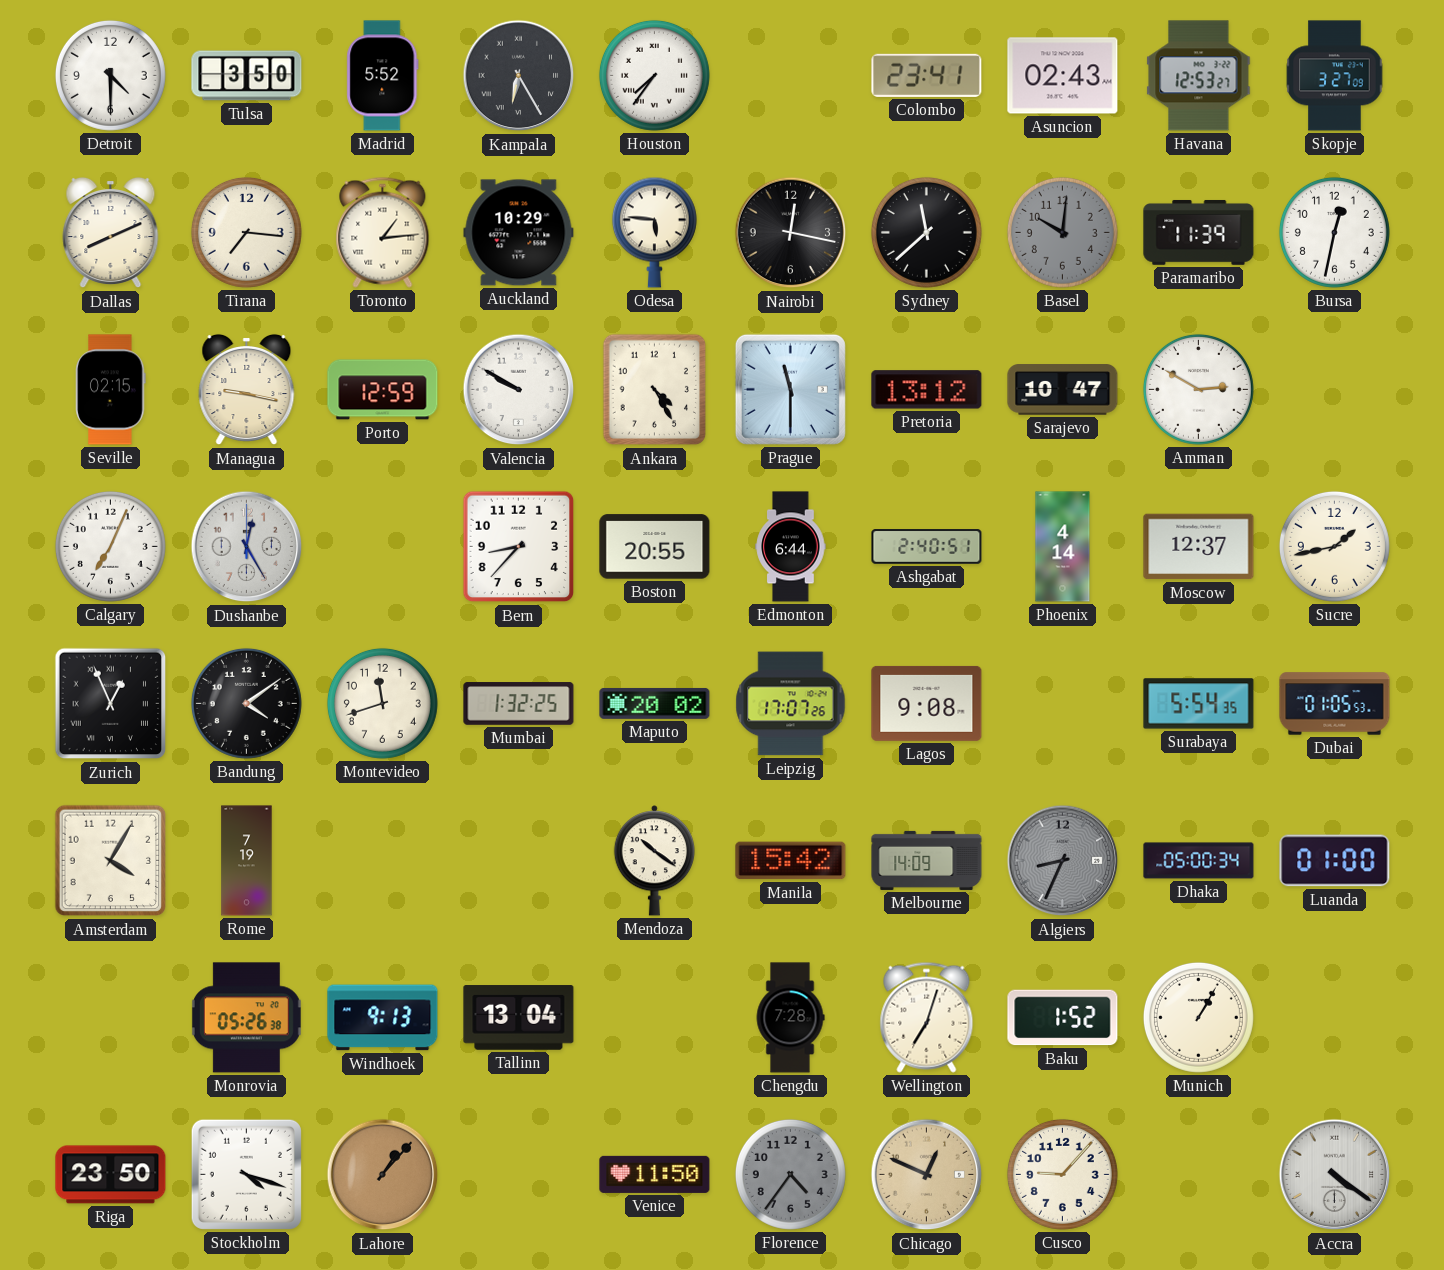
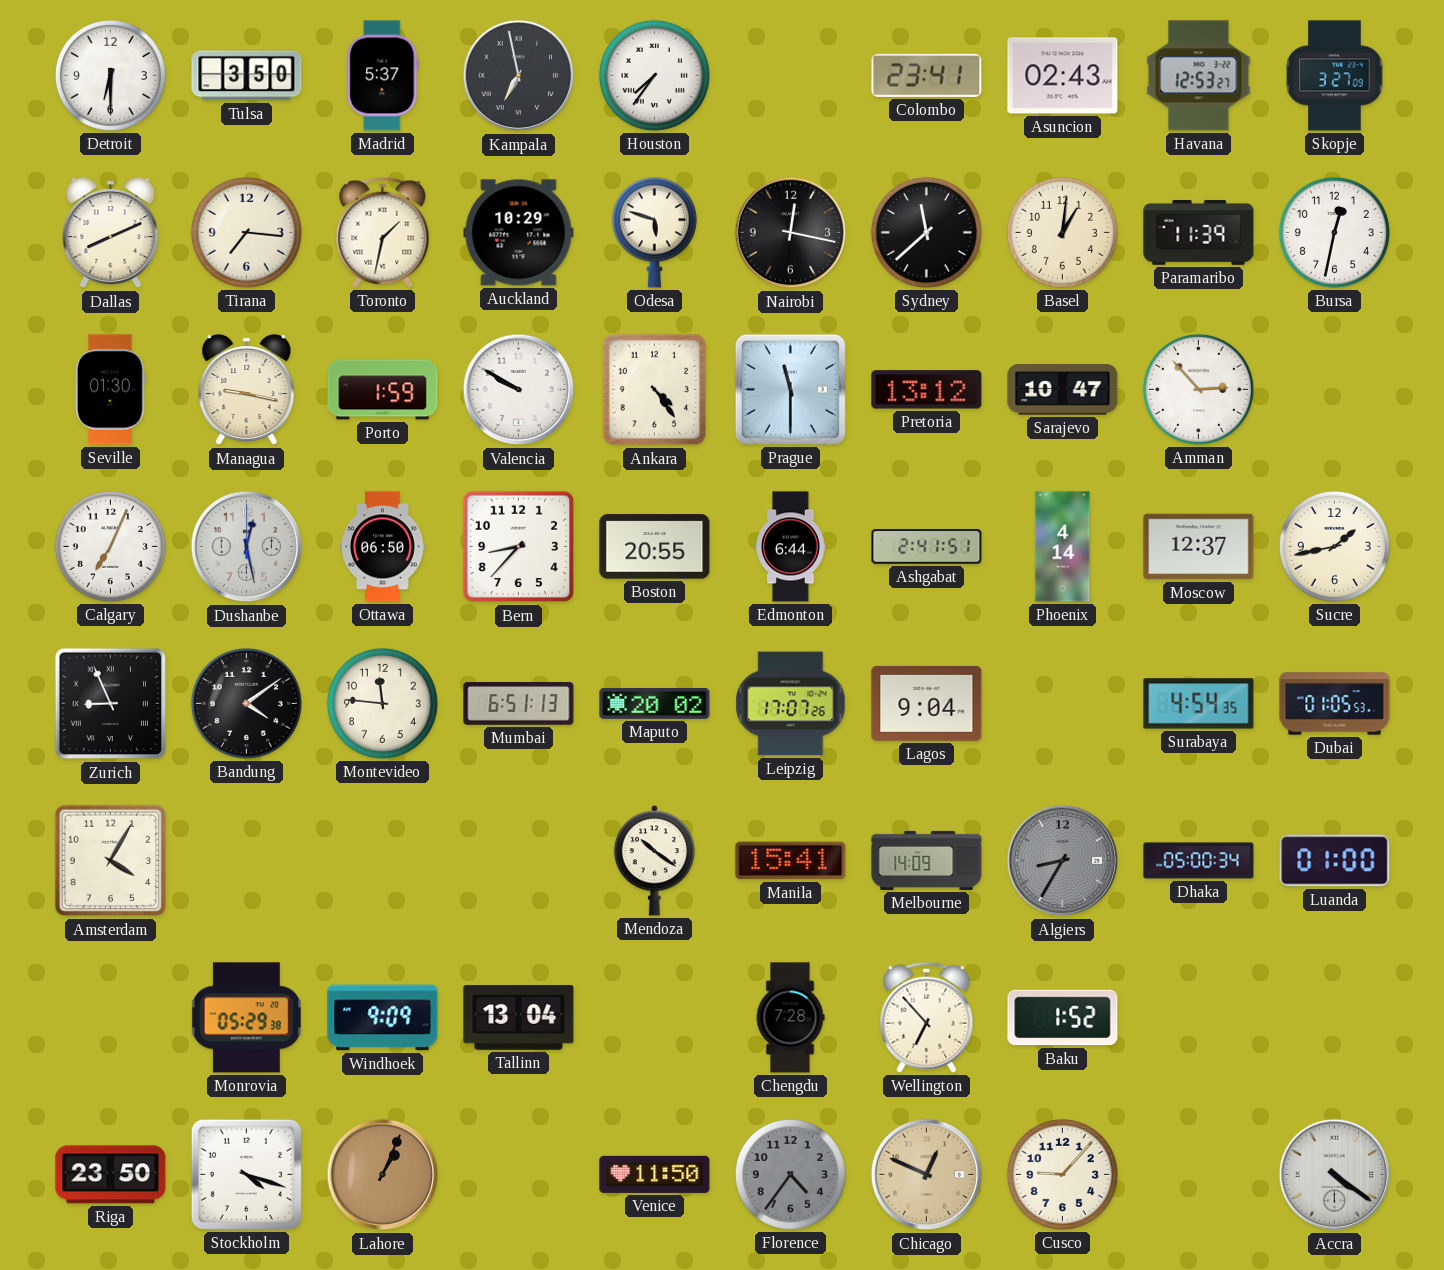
Detroit: 4:30 -> 6:30
Madrid: 5:52 -> 5:37
Kampala: 6:25 -> 6:58
Toronto: 1:14 -> 1:32
Odesa: 5:46 -> 5:48
Basel: 10:01 -> 1:01
Basel dial: grey -> cream
Seville: 02:15 -> 01:30
Porto: 12:59 -> 1:59
Ankara: 4:25 -> 4:24
Amman: 2:50 -> 2:53
Dushanbe: 12:25 -> 12:28
Ottawa: none -> 06:50
Ashgabat: 2:40 -> 2:41
Zurich: 12:56 -> 8:56
Montevideo: 11:42 -> 11:46
Mumbai: 1:32 -> 6:51
Lagos: 9:08 -> 9:04
Surabaya: 5:54 -> 4:54
Rome: 7:19 -> none
Manila: 15:42 -> 15:41
Algiers: 8:34 -> 8:35
Monrovia: 05:26 -> 05:29
Windhoek: 9:13 -> 9:09
Wellington: 7:03 -> 6:53
Munich: 1:05 -> none
Lahore: 1:07 -> 1:04
